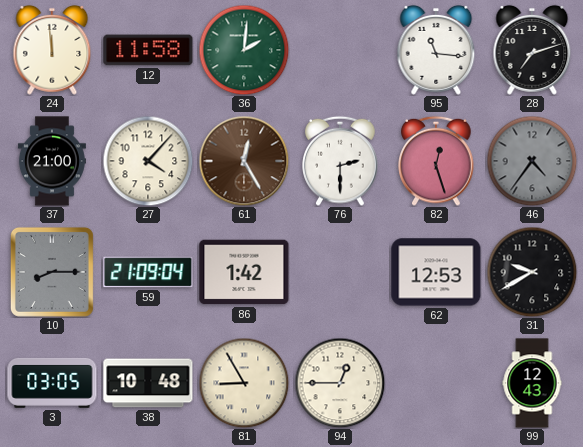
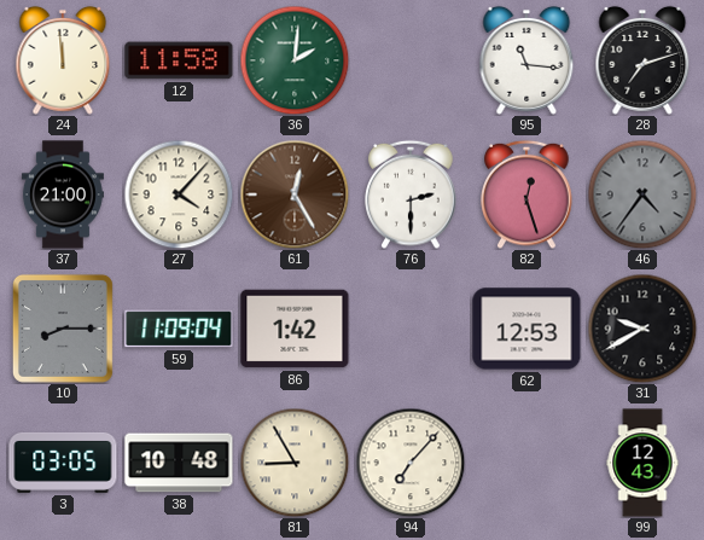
59: 21:09 -> 11:09
94: 12:45 -> 7:07
